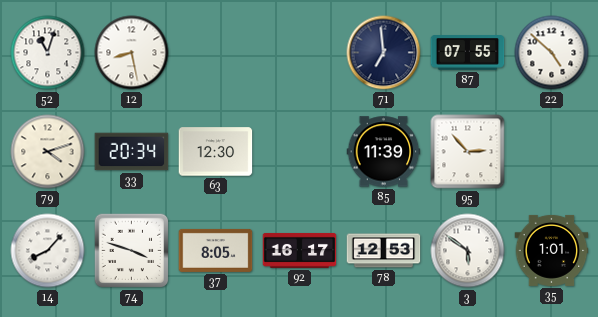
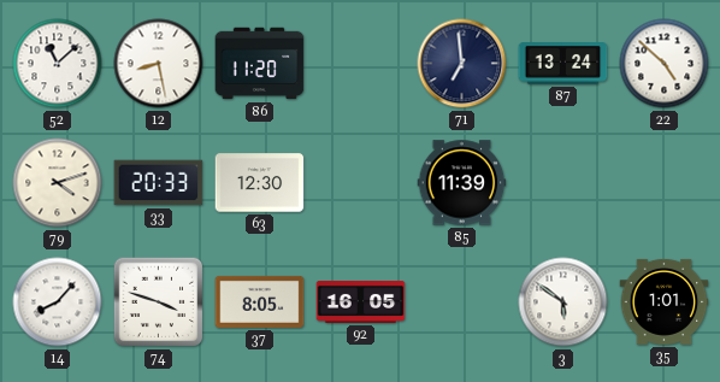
52: 11:03 -> 11:08
86: none -> 11:20
87: 07:55 -> 13:24
33: 20:34 -> 20:33
95: 2:53 -> none
92: 16:17 -> 16:05
78: 12:53 -> none
